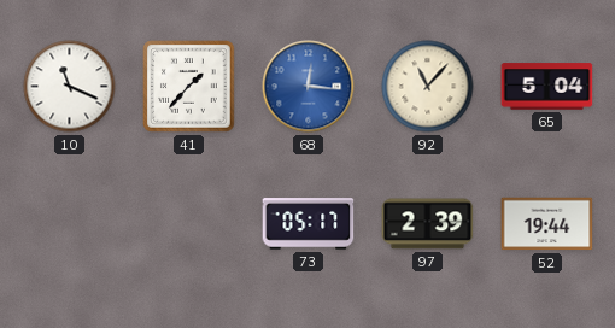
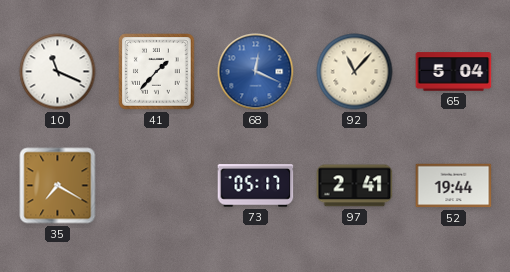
68: 12:16 -> 12:19
35: none -> 7:20
97: 2:39 -> 2:41
